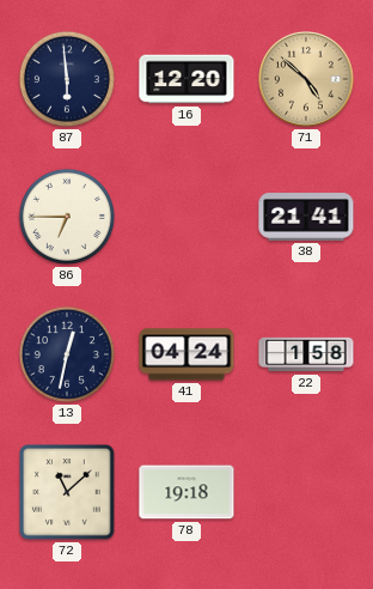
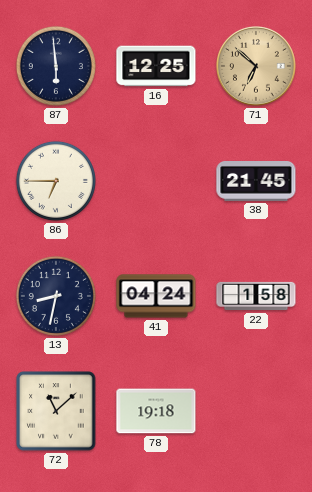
16: 12:20 -> 12:25
71: 4:52 -> 6:52
38: 21:41 -> 21:45
13: 12:32 -> 8:32
